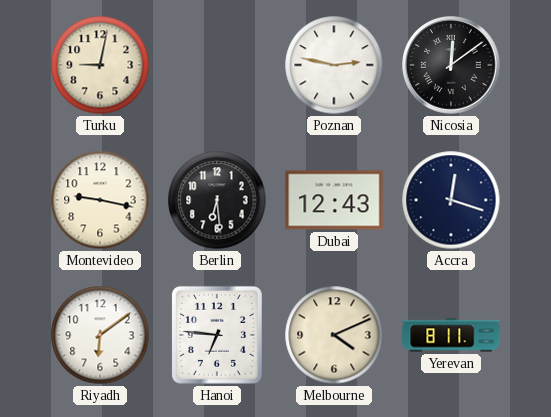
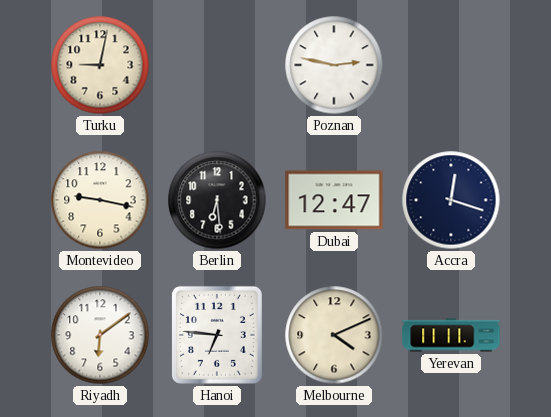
Nicosia: 12:09 -> none
Dubai: 12:43 -> 12:47
Yerevan: 8:11 -> 11:11
